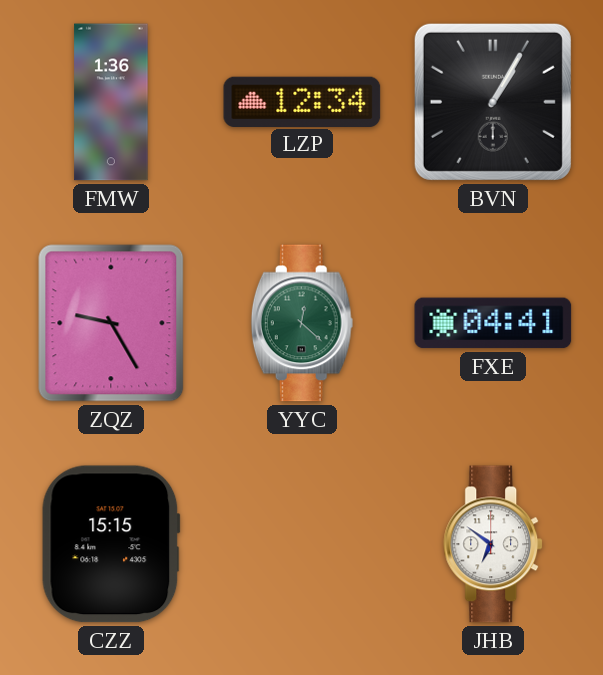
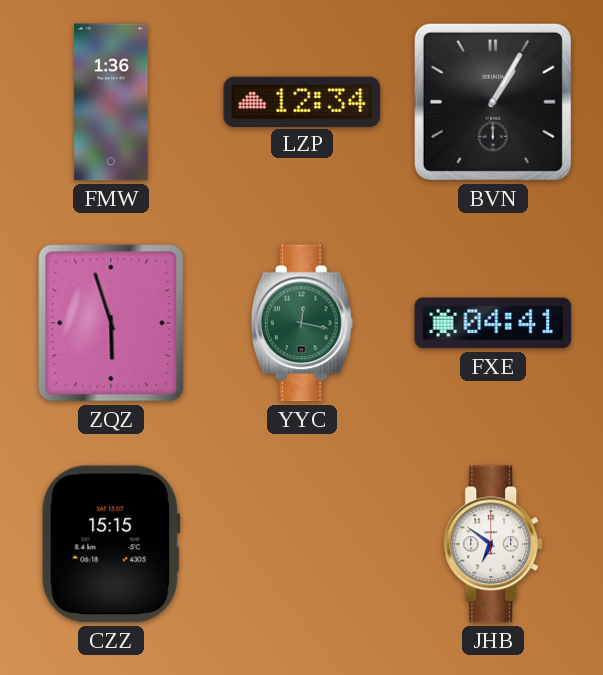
ZQZ: 9:25 -> 5:57
YYC: 12:22 -> 12:17
